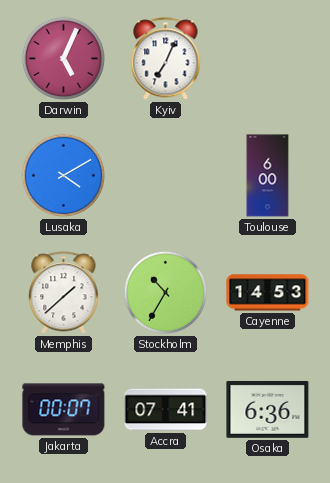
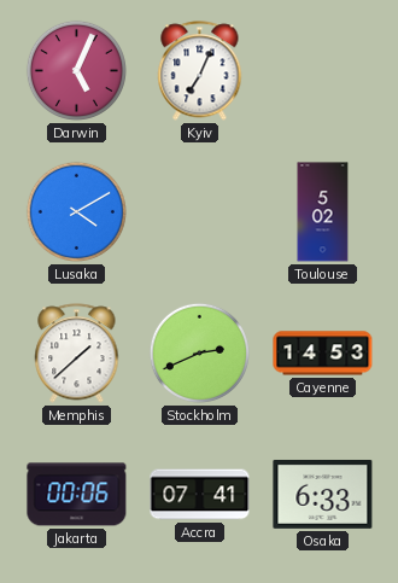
Toulouse: 6:00 -> 5:02
Stockholm: 10:35 -> 2:41
Jakarta: 00:07 -> 00:06
Osaka: 6:36 -> 6:33
